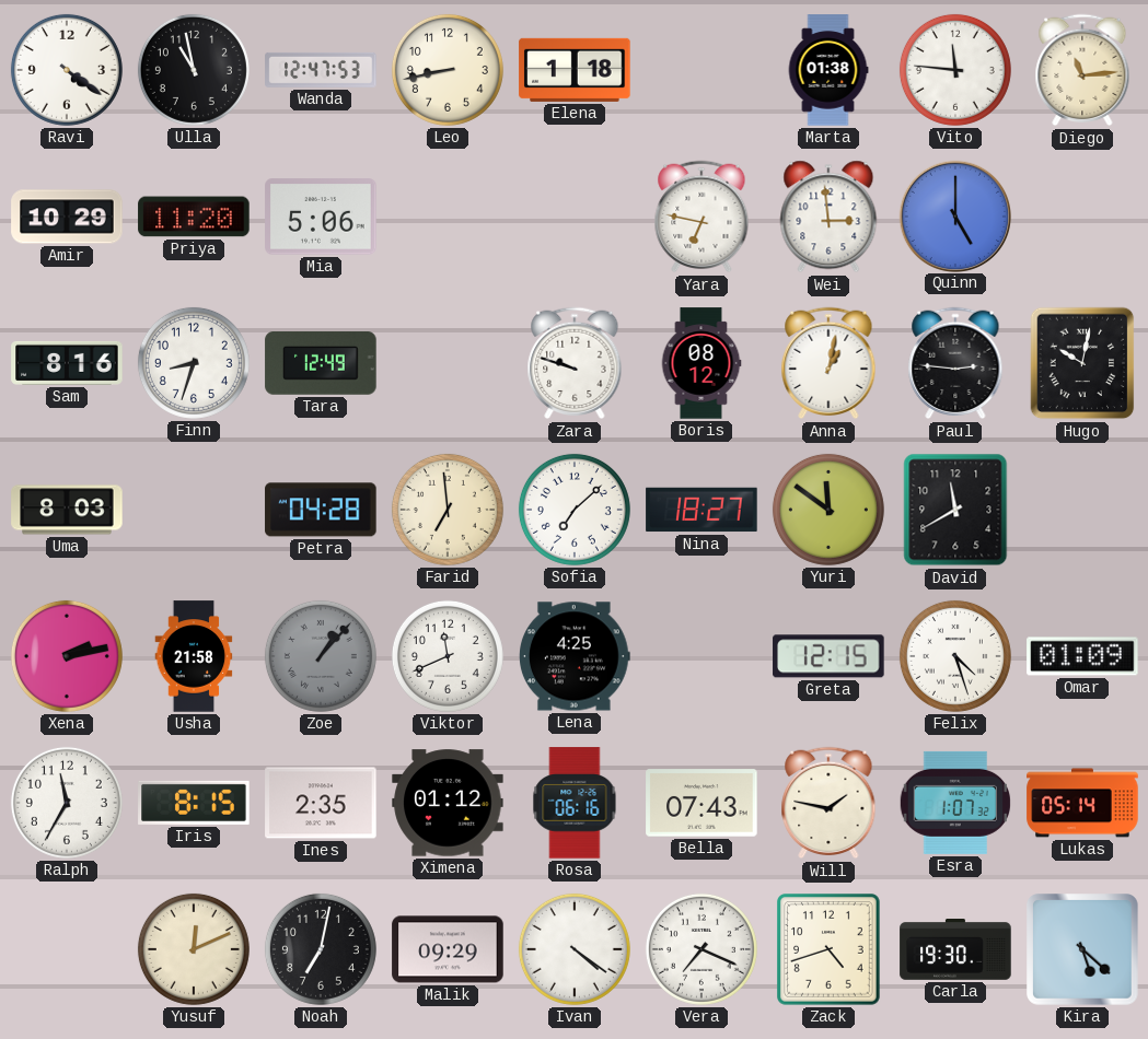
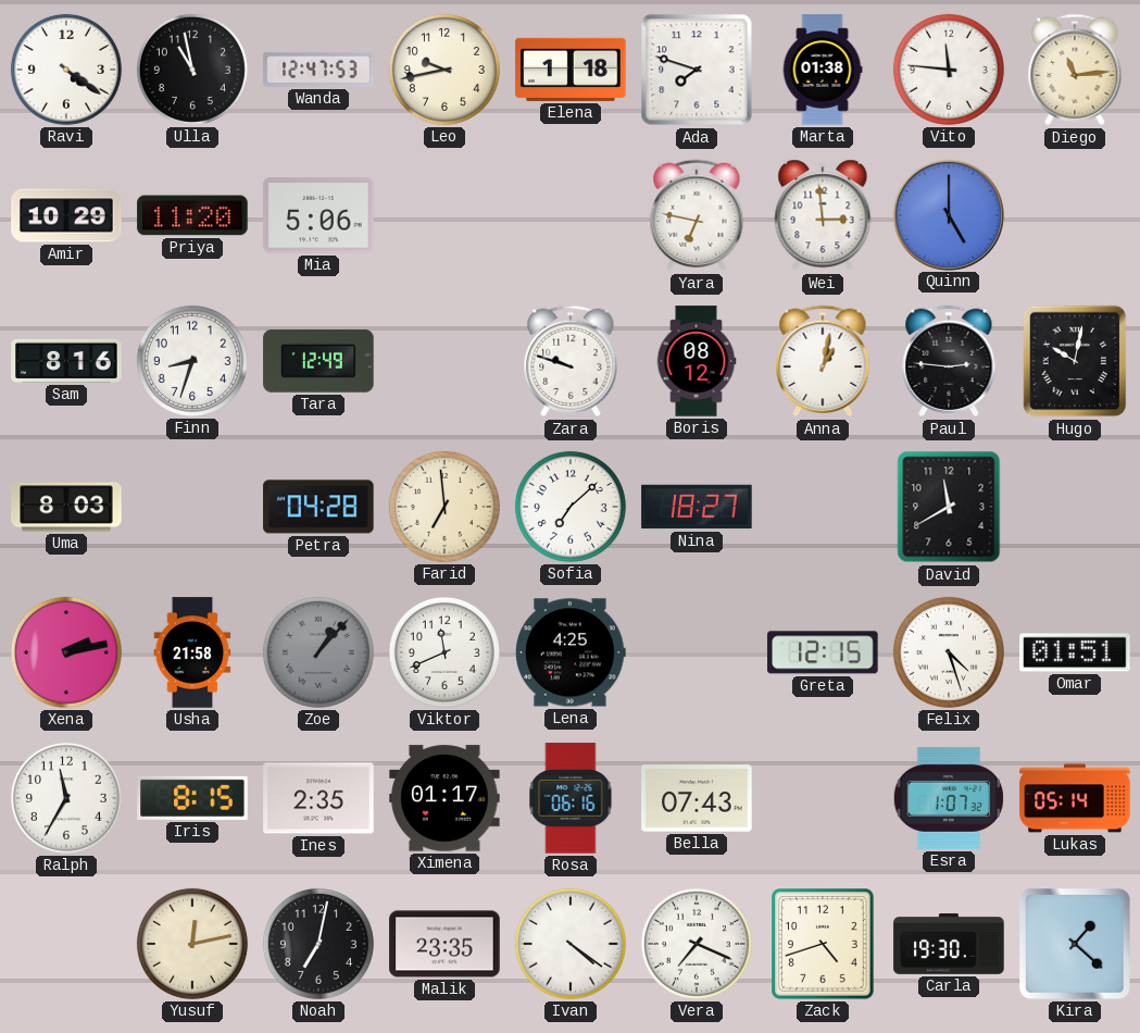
Leo: 8:43 -> 9:43
Ada: none -> 7:48
Yuri: 11:51 -> none
Omar: 01:09 -> 01:51
Ximena: 01:12 -> 01:17
Will: 1:47 -> none
Yusuf: 12:11 -> 12:13
Malik: 09:29 -> 23:35
Kira: 5:22 -> 1:22
